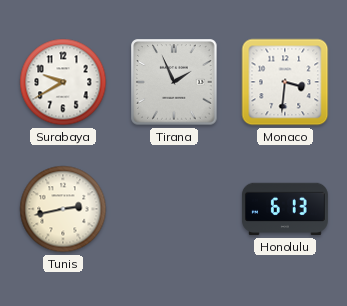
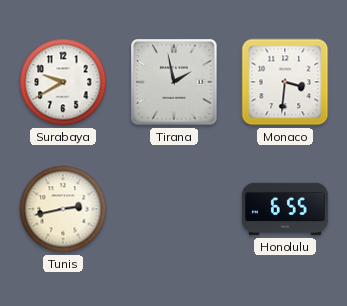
Tirana: 1:56 -> 1:58
Honolulu: 6:13 -> 6:55
